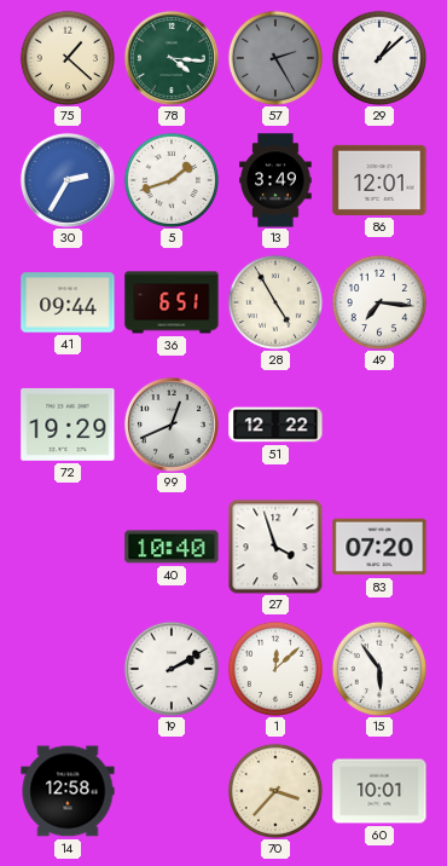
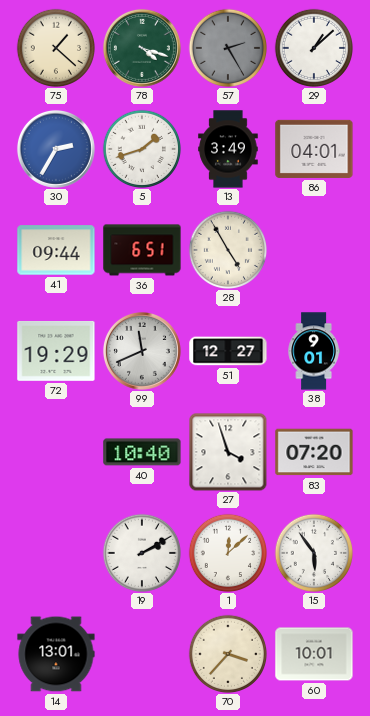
78: 4:16 -> 4:18
86: 12:01 -> 04:01
49: 7:16 -> none
99: 12:41 -> 11:41
51: 12:22 -> 12:27
38: none -> 9:01
14: 12:58 -> 13:01
